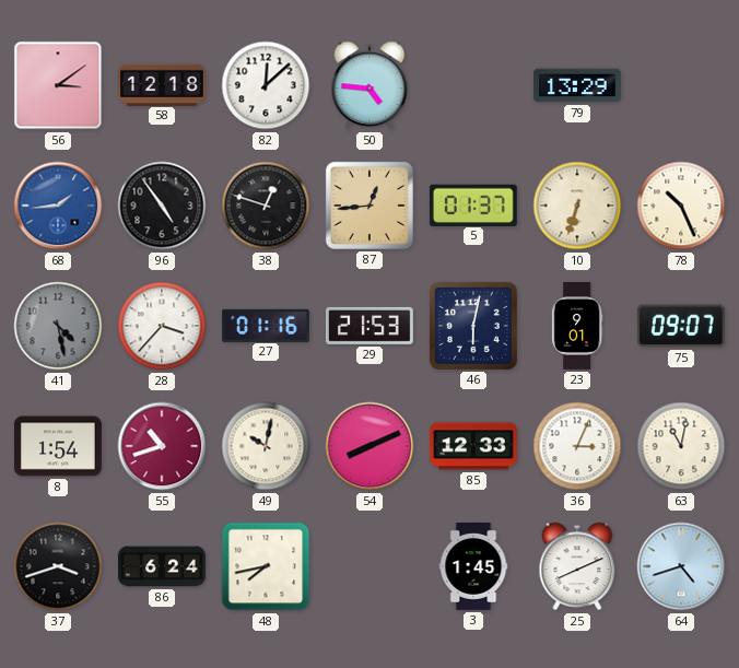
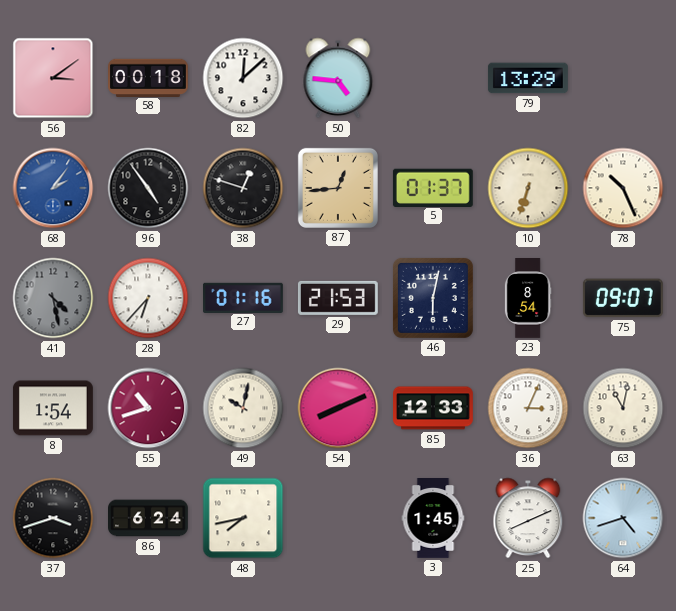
58: 12:18 -> 00:18
68: 1:44 -> 2:06
28: 3:37 -> 6:37
23: 9:01 -> 8:54
